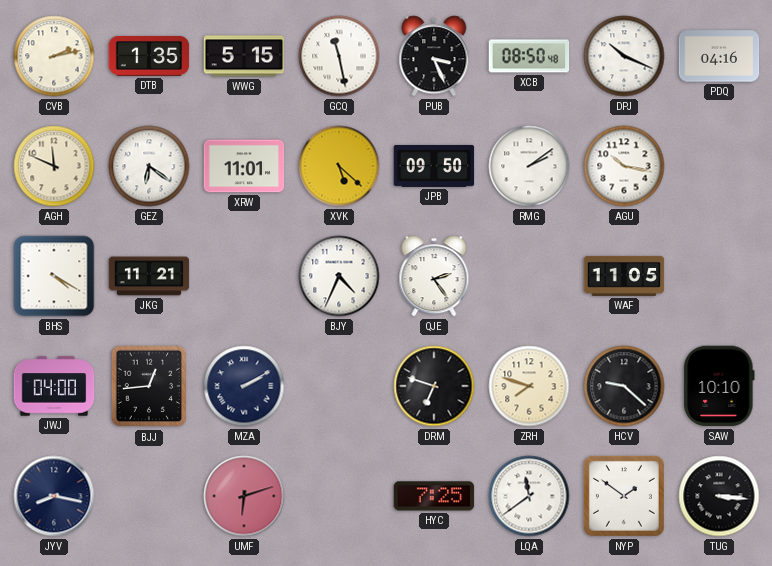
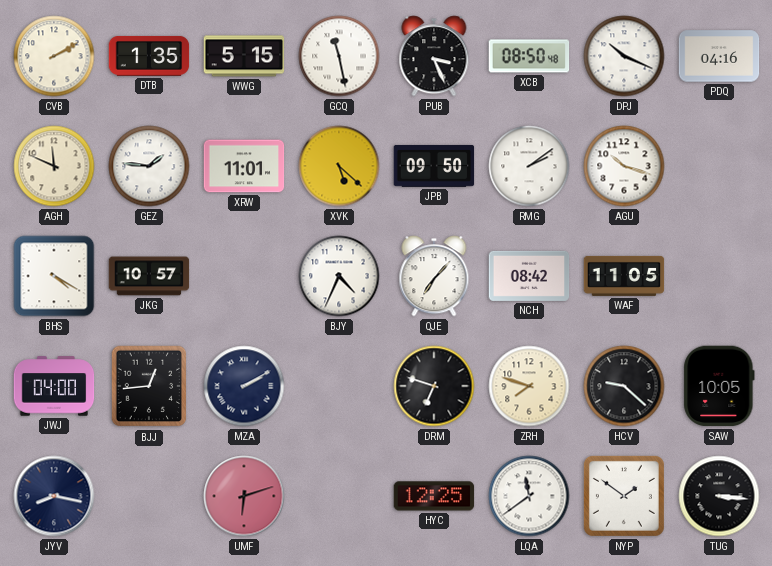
CVB: 2:13 -> 2:10
GEZ: 6:21 -> 1:46
AGU: 10:17 -> 10:18
JKG: 11:21 -> 10:57
QJE: 2:24 -> 7:07
NCH: none -> 08:42
SAW: 10:10 -> 10:05
HYC: 7:25 -> 12:25
